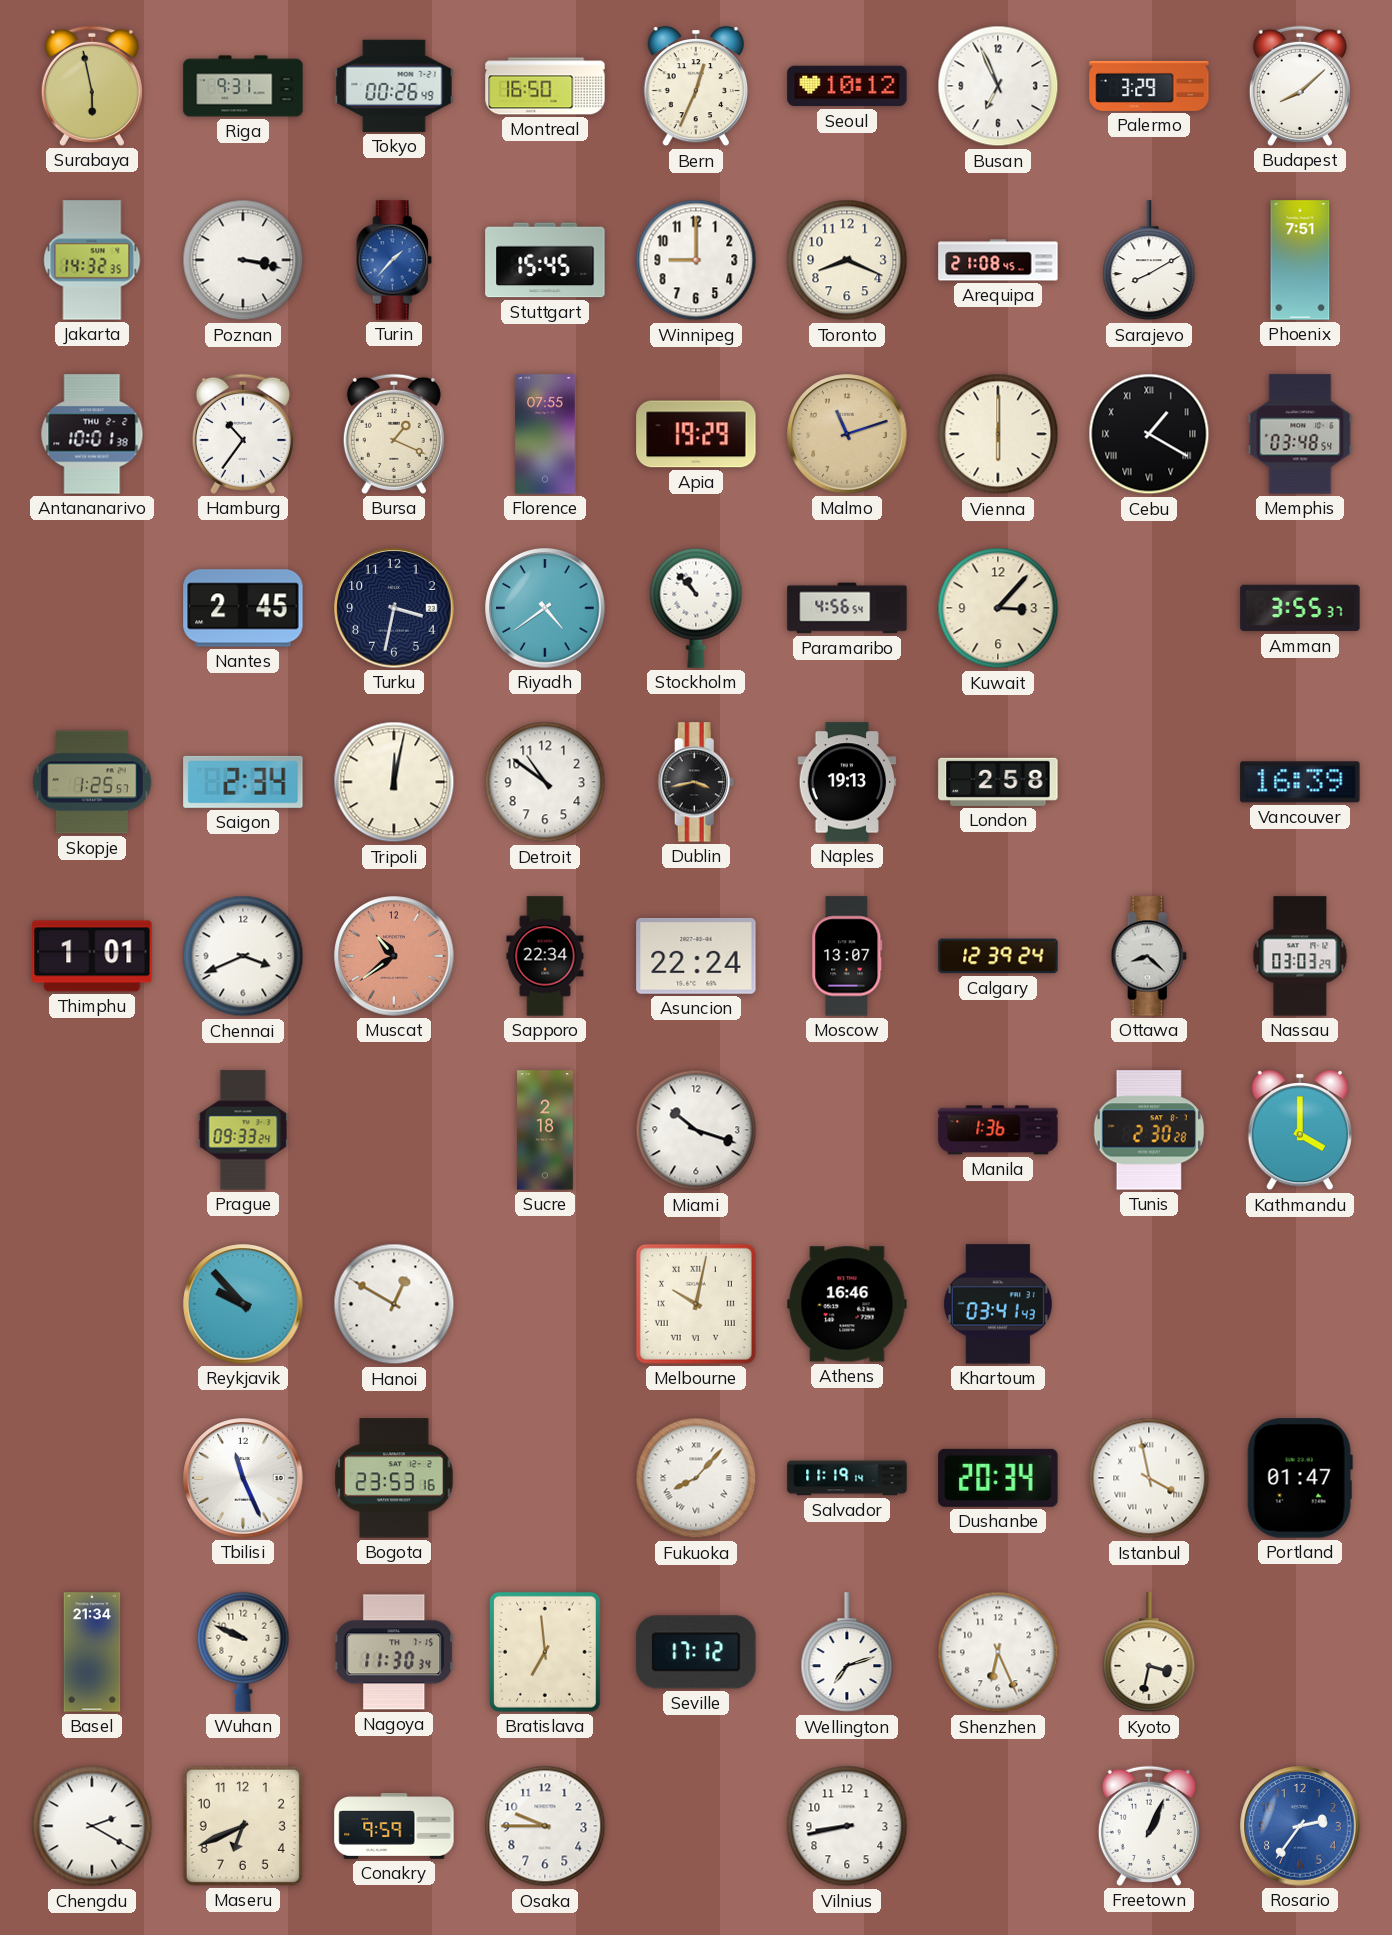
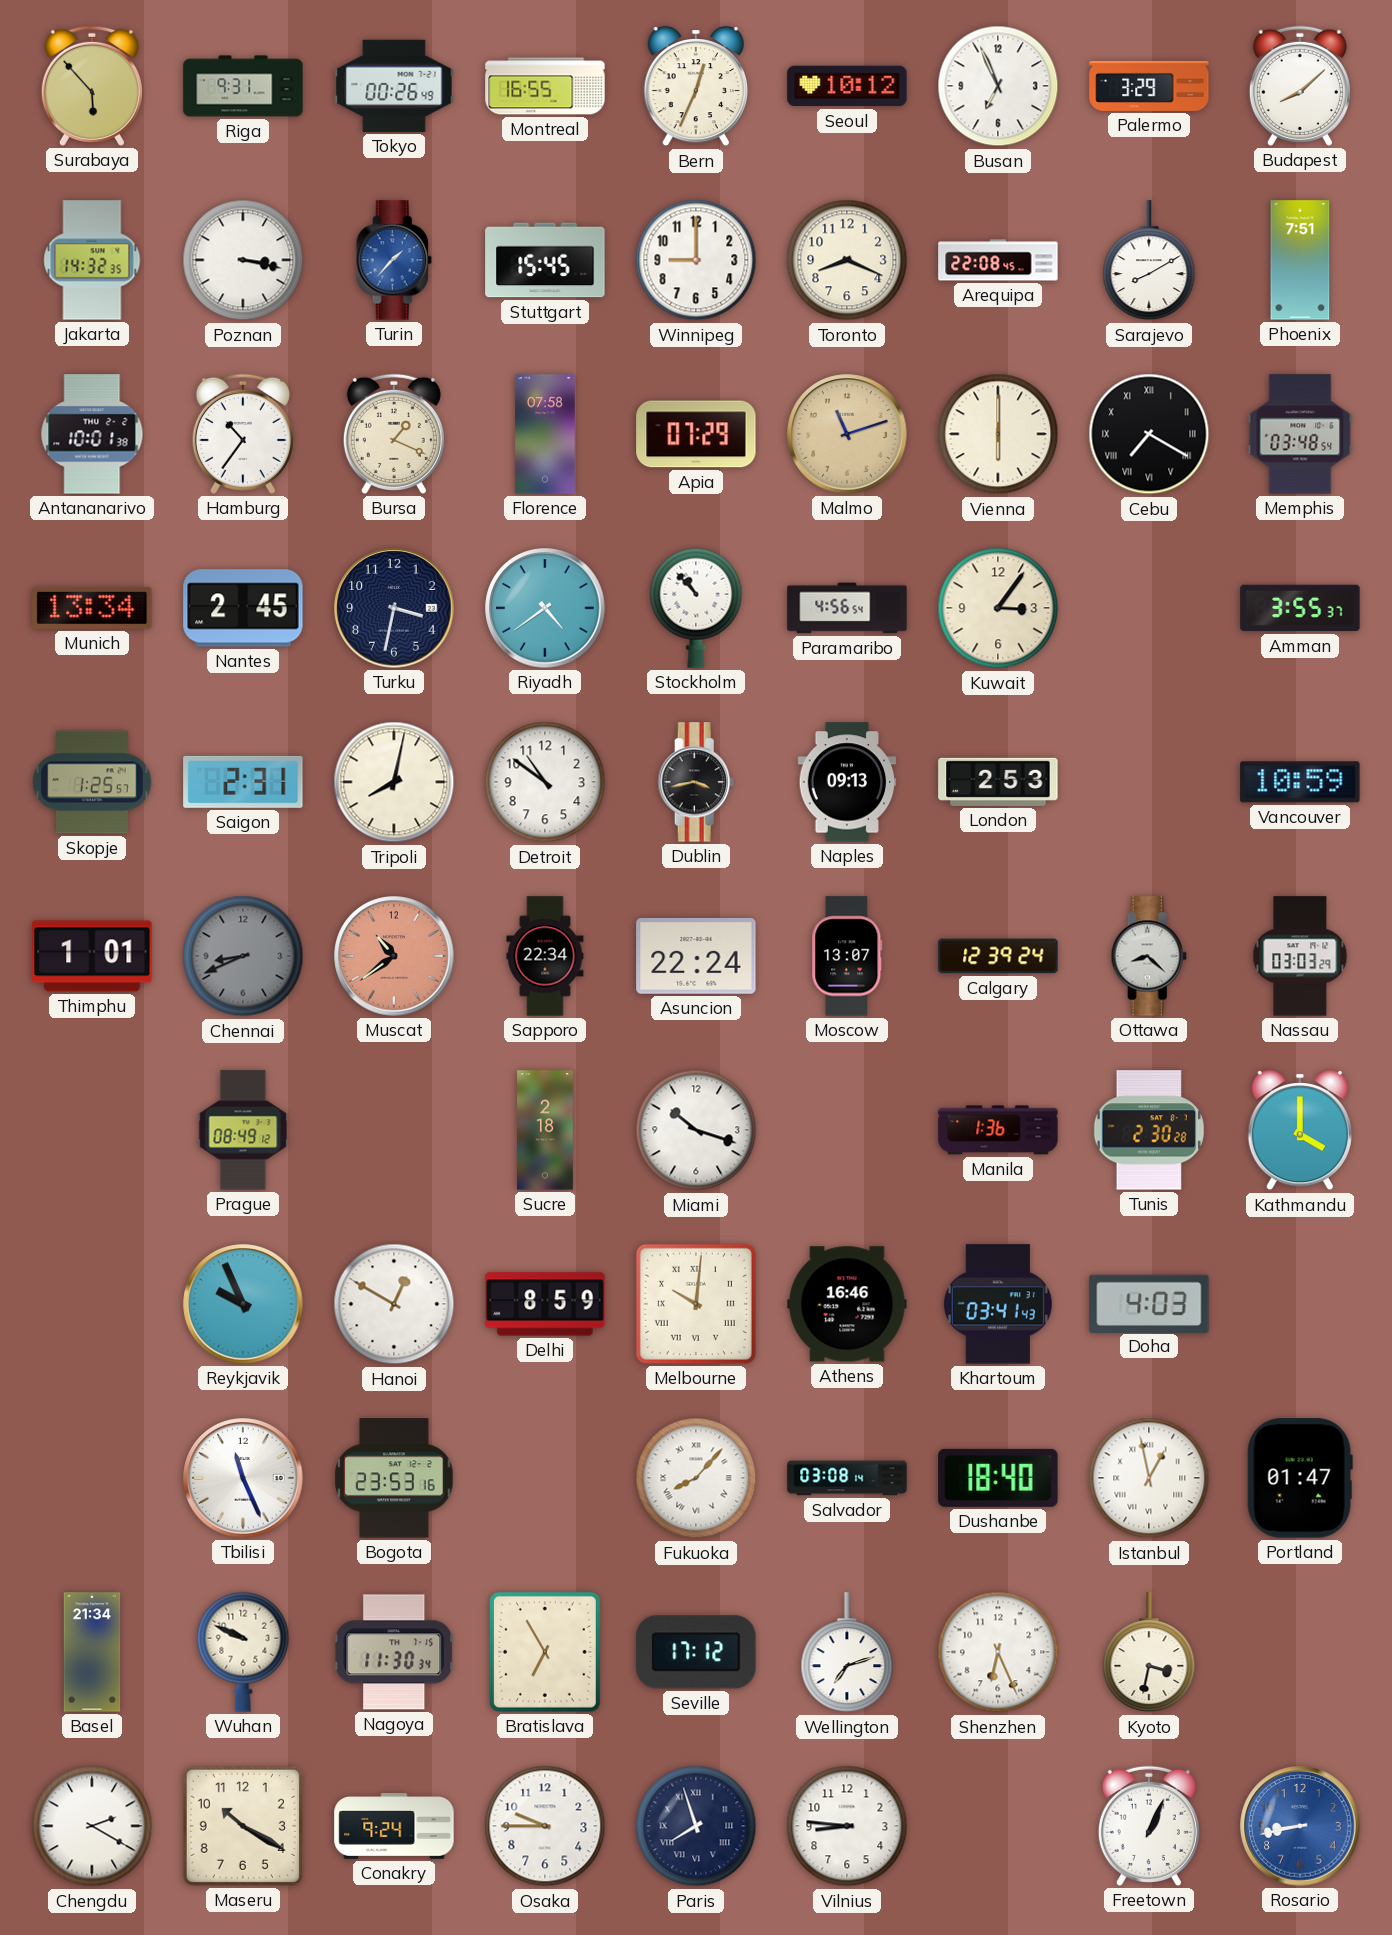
Surabaya: 5:58 -> 5:53
Montreal: 16:50 -> 16:55
Arequipa: 21:08 -> 22:08
Florence: 07:55 -> 07:58
Apia: 19:29 -> 07:29
Cebu: 1:20 -> 7:20
Munich: none -> 13:34
Kuwait: 3:07 -> 3:06
Saigon: 2:34 -> 2:31
Tripoli: 12:02 -> 8:02
Naples: 19:13 -> 09:13
London: 2:58 -> 2:53
Vancouver: 16:39 -> 10:59
Chennai: 3:41 -> 8:41
Chennai dial: white -> grey
Prague: 09:33 -> 08:49
Reykjavik: 9:53 -> 9:56
Delhi: none -> 8:59
Melbourne: 10:02 -> 10:01
Doha: none -> 4:03
Salvador: 11:19 -> 03:08
Dushanbe: 20:34 -> 18:40
Istanbul: 3:58 -> 12:58
Bratislava: 6:59 -> 6:55
Maseru: 6:41 -> 10:20
Conakry: 9:59 -> 9:24
Paris: none -> 7:57
Vilnius: 8:43 -> 8:46
Rosario: 2:36 -> 8:43
